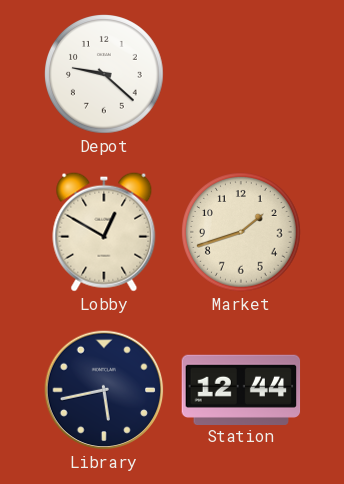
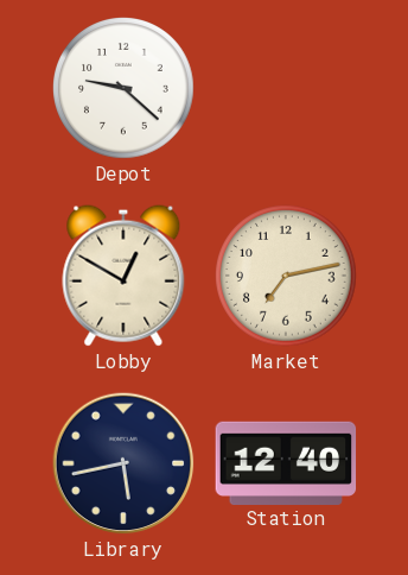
Market: 1:42 -> 7:13
Station: 12:44 -> 12:40
